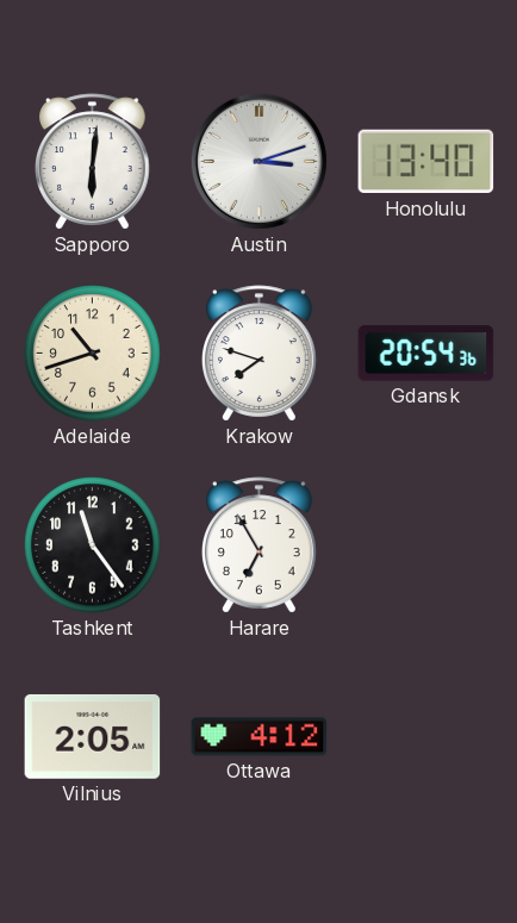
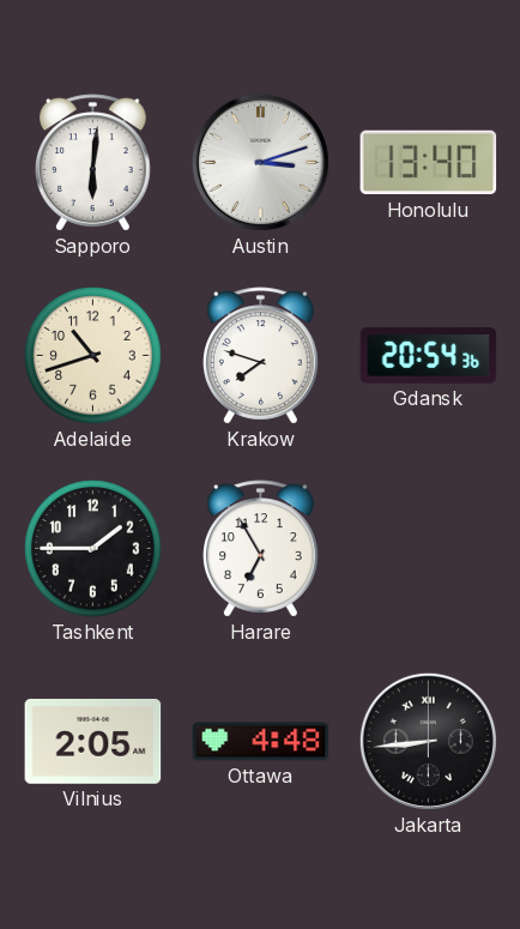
Tashkent: 11:24 -> 1:45
Ottawa: 4:12 -> 4:48
Jakarta: none -> 8:44
